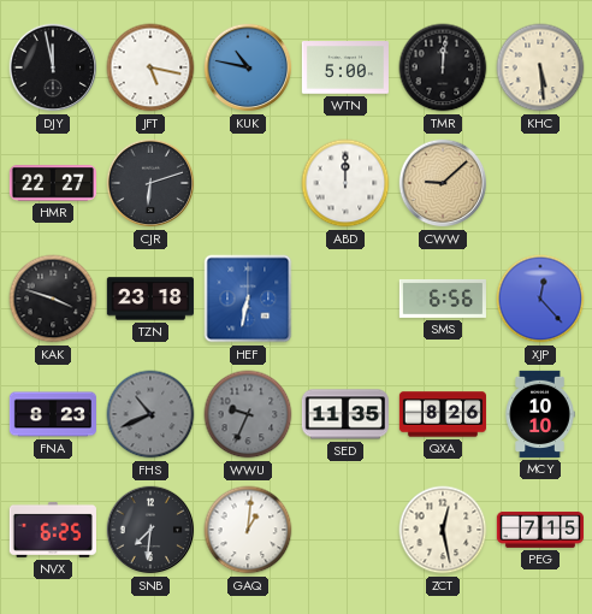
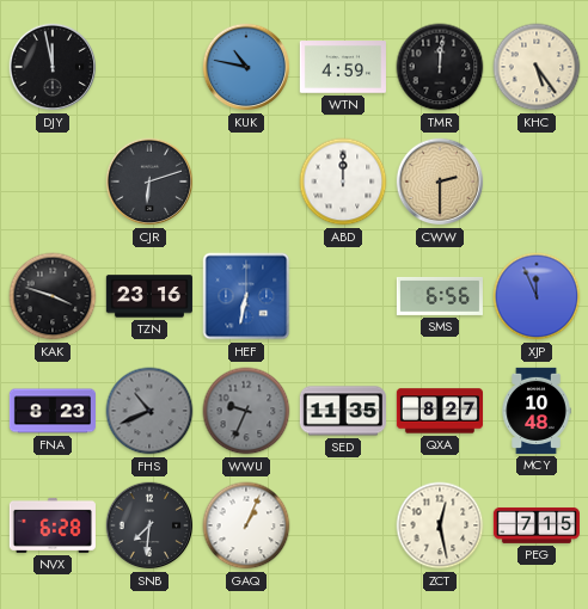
JFT: 5:17 -> none
WTN: 5:00 -> 4:59
KHC: 5:29 -> 5:24
HMR: 22:27 -> none
CWW: 9:08 -> 2:30
TZN: 23:18 -> 23:16
XJP: 12:23 -> 11:56
QXA: 8:26 -> 8:27
MCY: 10:10 -> 10:48
NVX: 6:25 -> 6:28
GAQ: 1:01 -> 1:04
